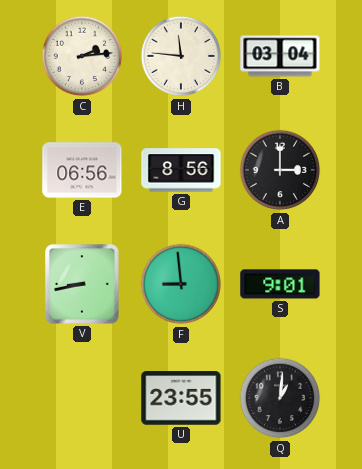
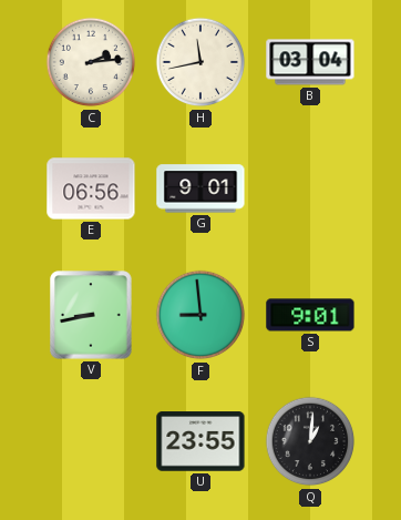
H: 11:46 -> 11:43
G: 8:56 -> 9:01
A: 3:00 -> none
